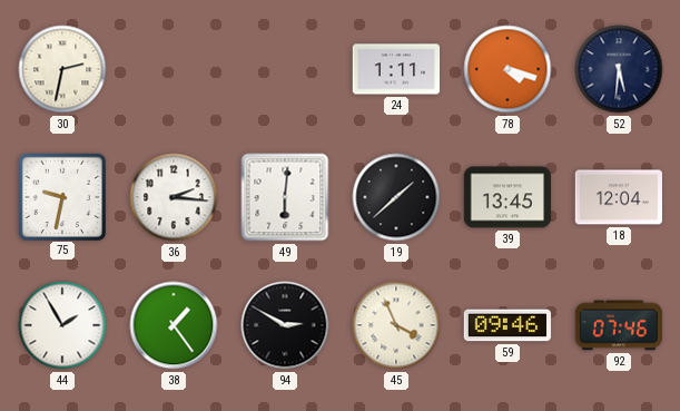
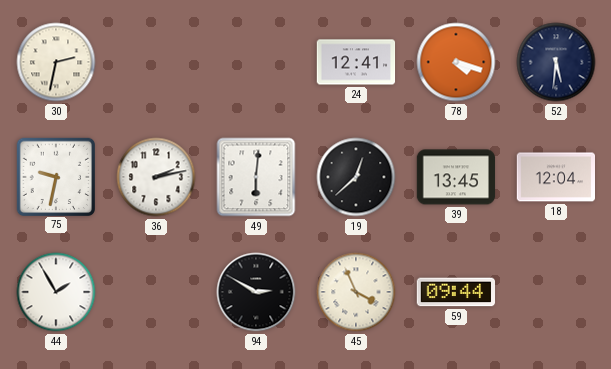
24: 1:11 -> 12:41
36: 2:16 -> 2:13
19: 1:38 -> 12:38
38: 1:24 -> none
59: 09:46 -> 09:44
92: 07:46 -> none
